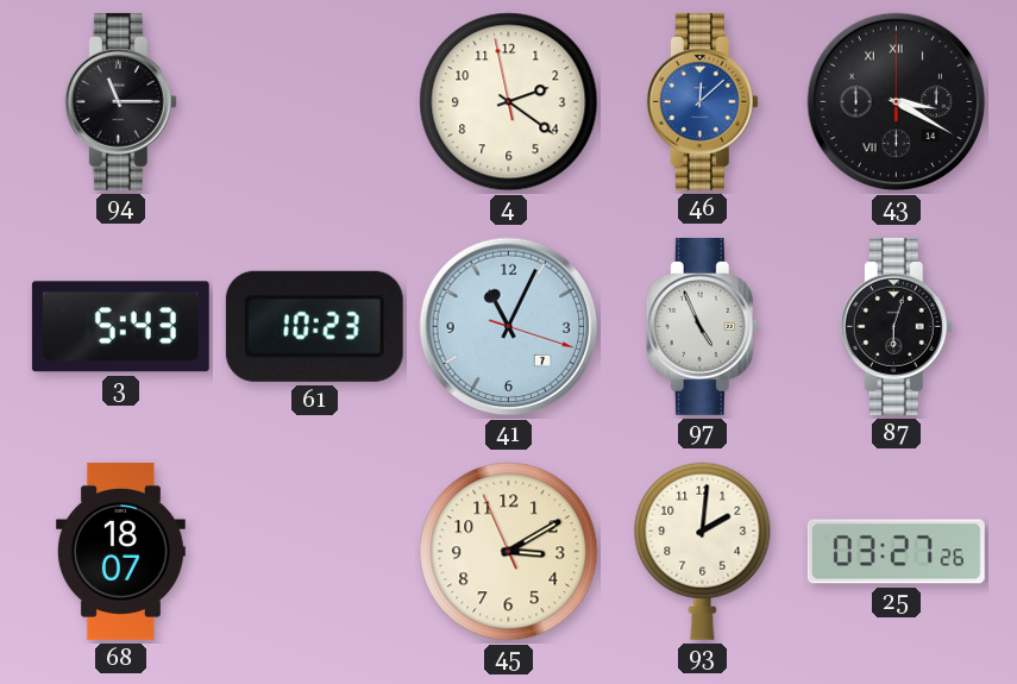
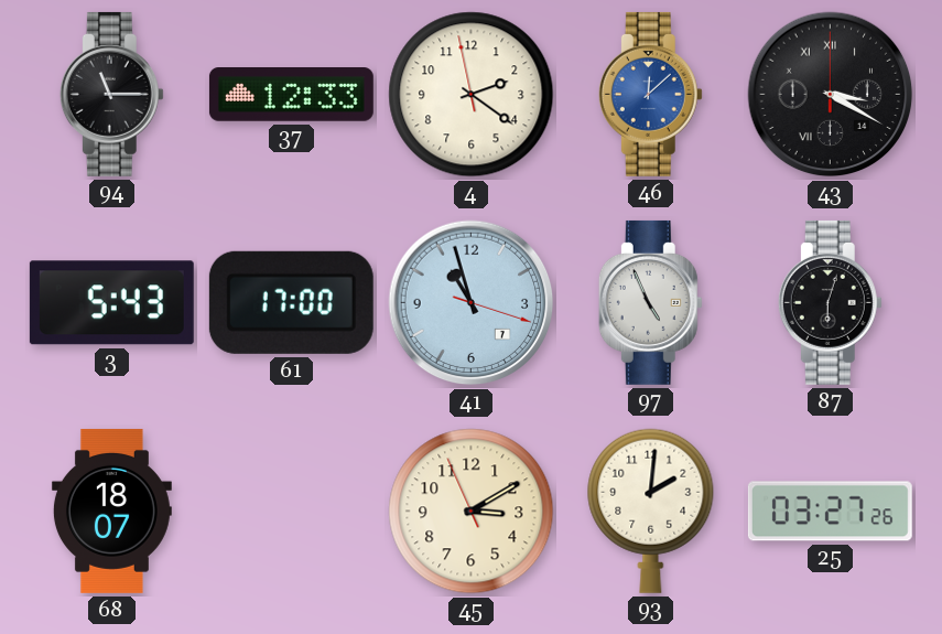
37: none -> 12:33
61: 10:23 -> 17:00
41: 11:04 -> 10:57
